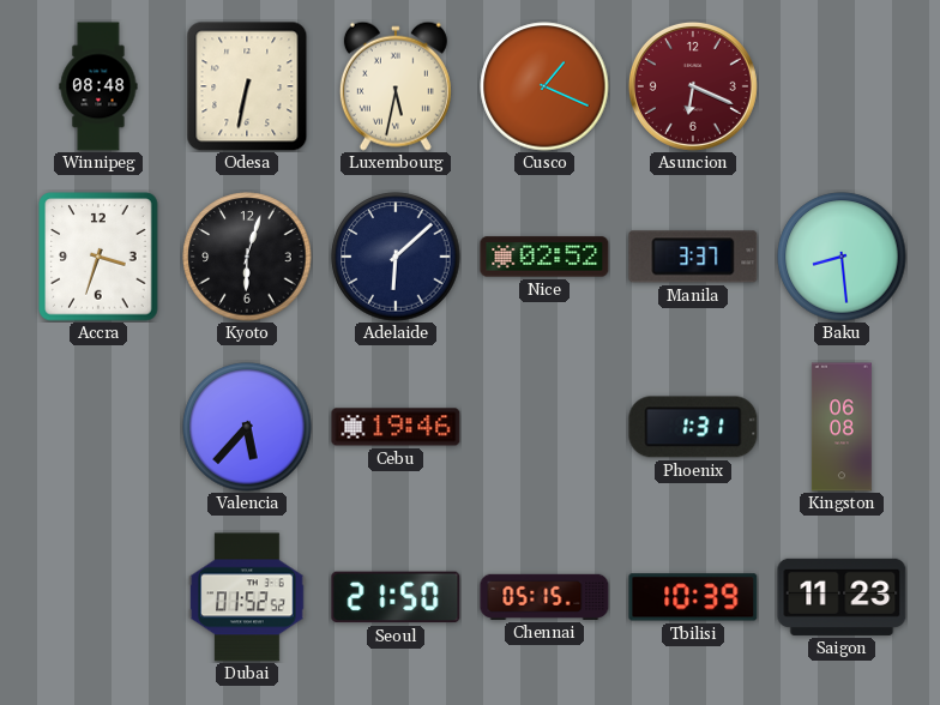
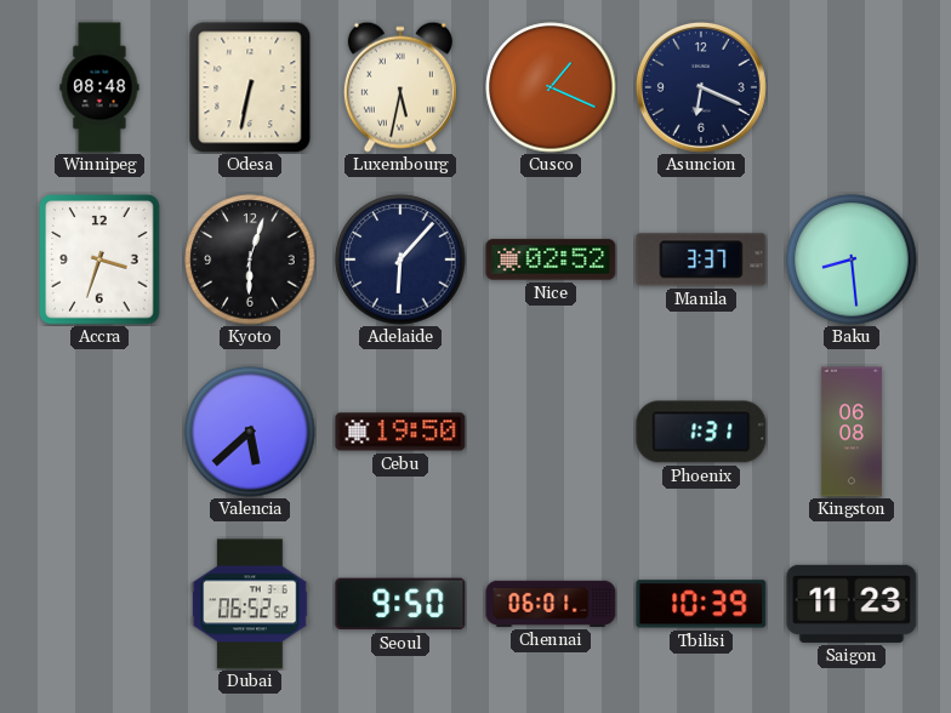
Asuncion dial: burgundy -> navy
Adelaide: 6:08 -> 6:07
Valencia: 5:37 -> 5:38
Cebu: 19:46 -> 19:50
Dubai: 01:52 -> 06:52
Seoul: 21:50 -> 9:50
Chennai: 05:15 -> 06:01
